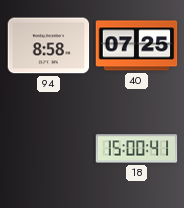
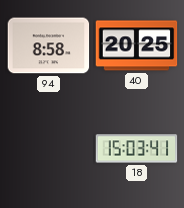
40: 07:25 -> 20:25
18: 15:00 -> 15:03
